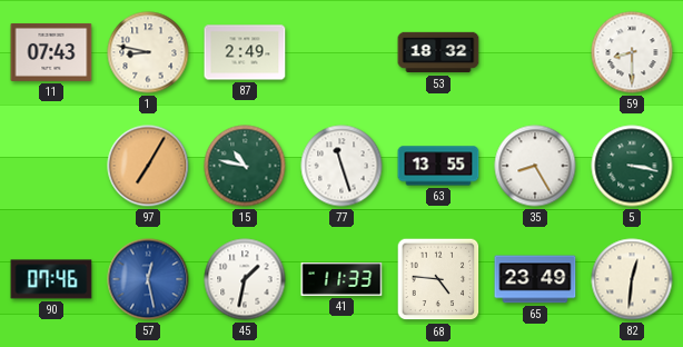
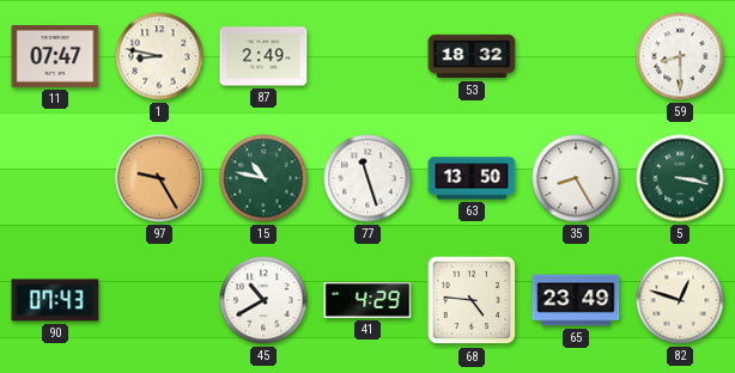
11: 07:43 -> 07:47
97: 7:05 -> 9:25
63: 13:55 -> 13:50
90: 07:46 -> 07:43
57: 12:28 -> none
45: 1:32 -> 10:40
41: 11:33 -> 4:29
82: 12:31 -> 12:48
